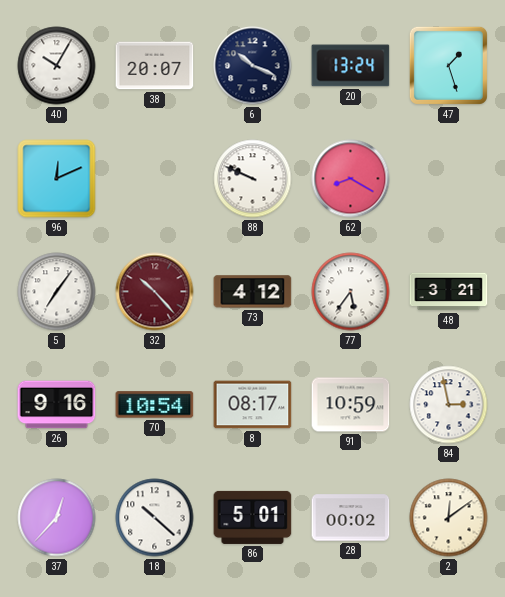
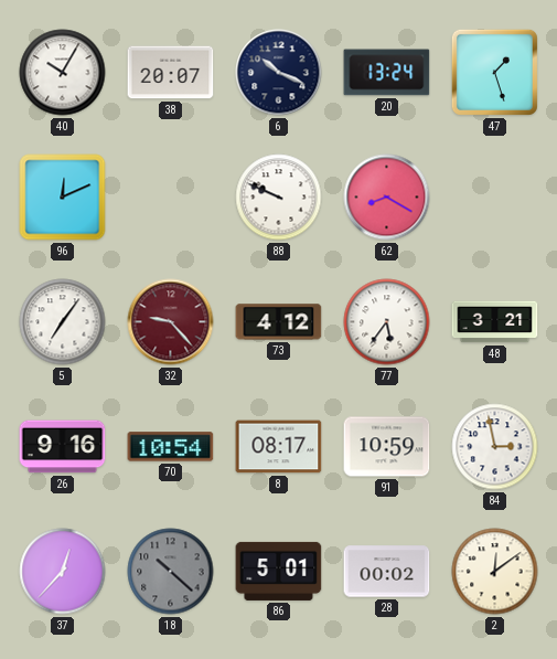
32: 10:23 -> 9:23
18 dial: white -> grey
